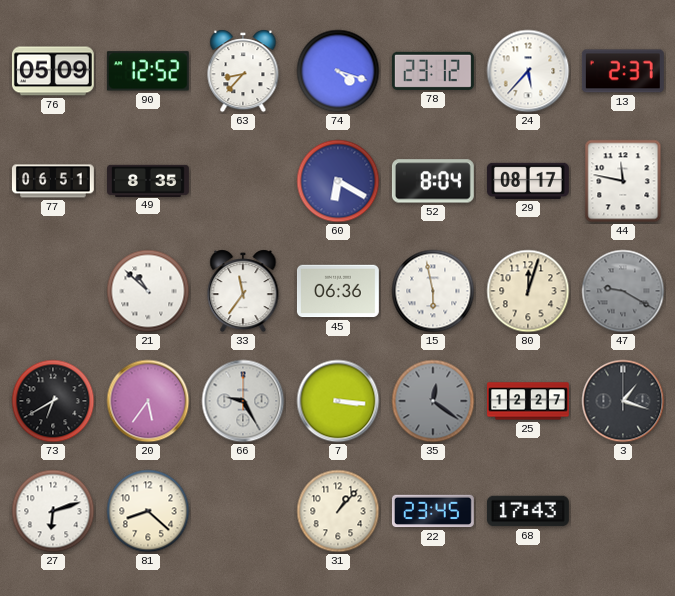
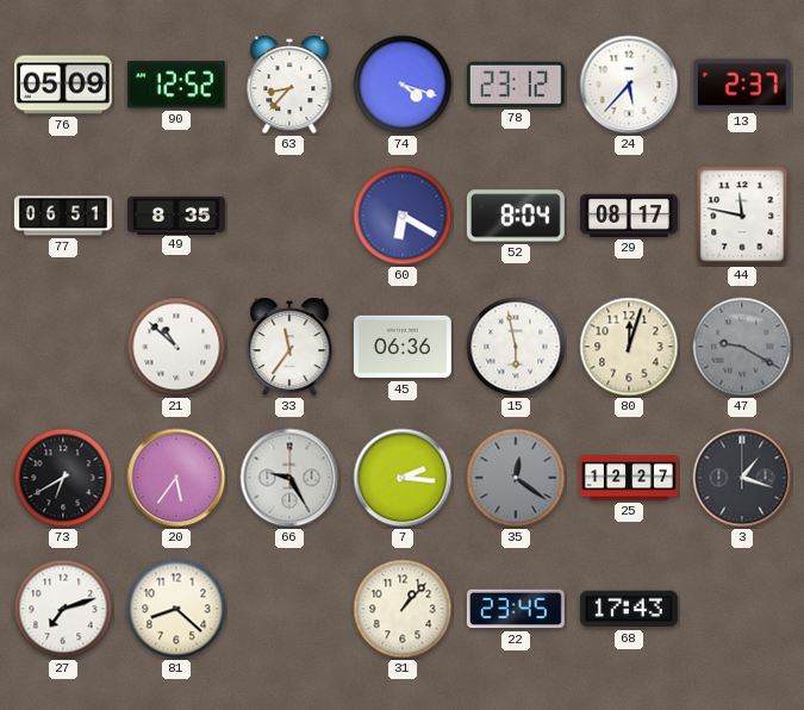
7: 3:16 -> 2:16
27: 6:12 -> 7:12
